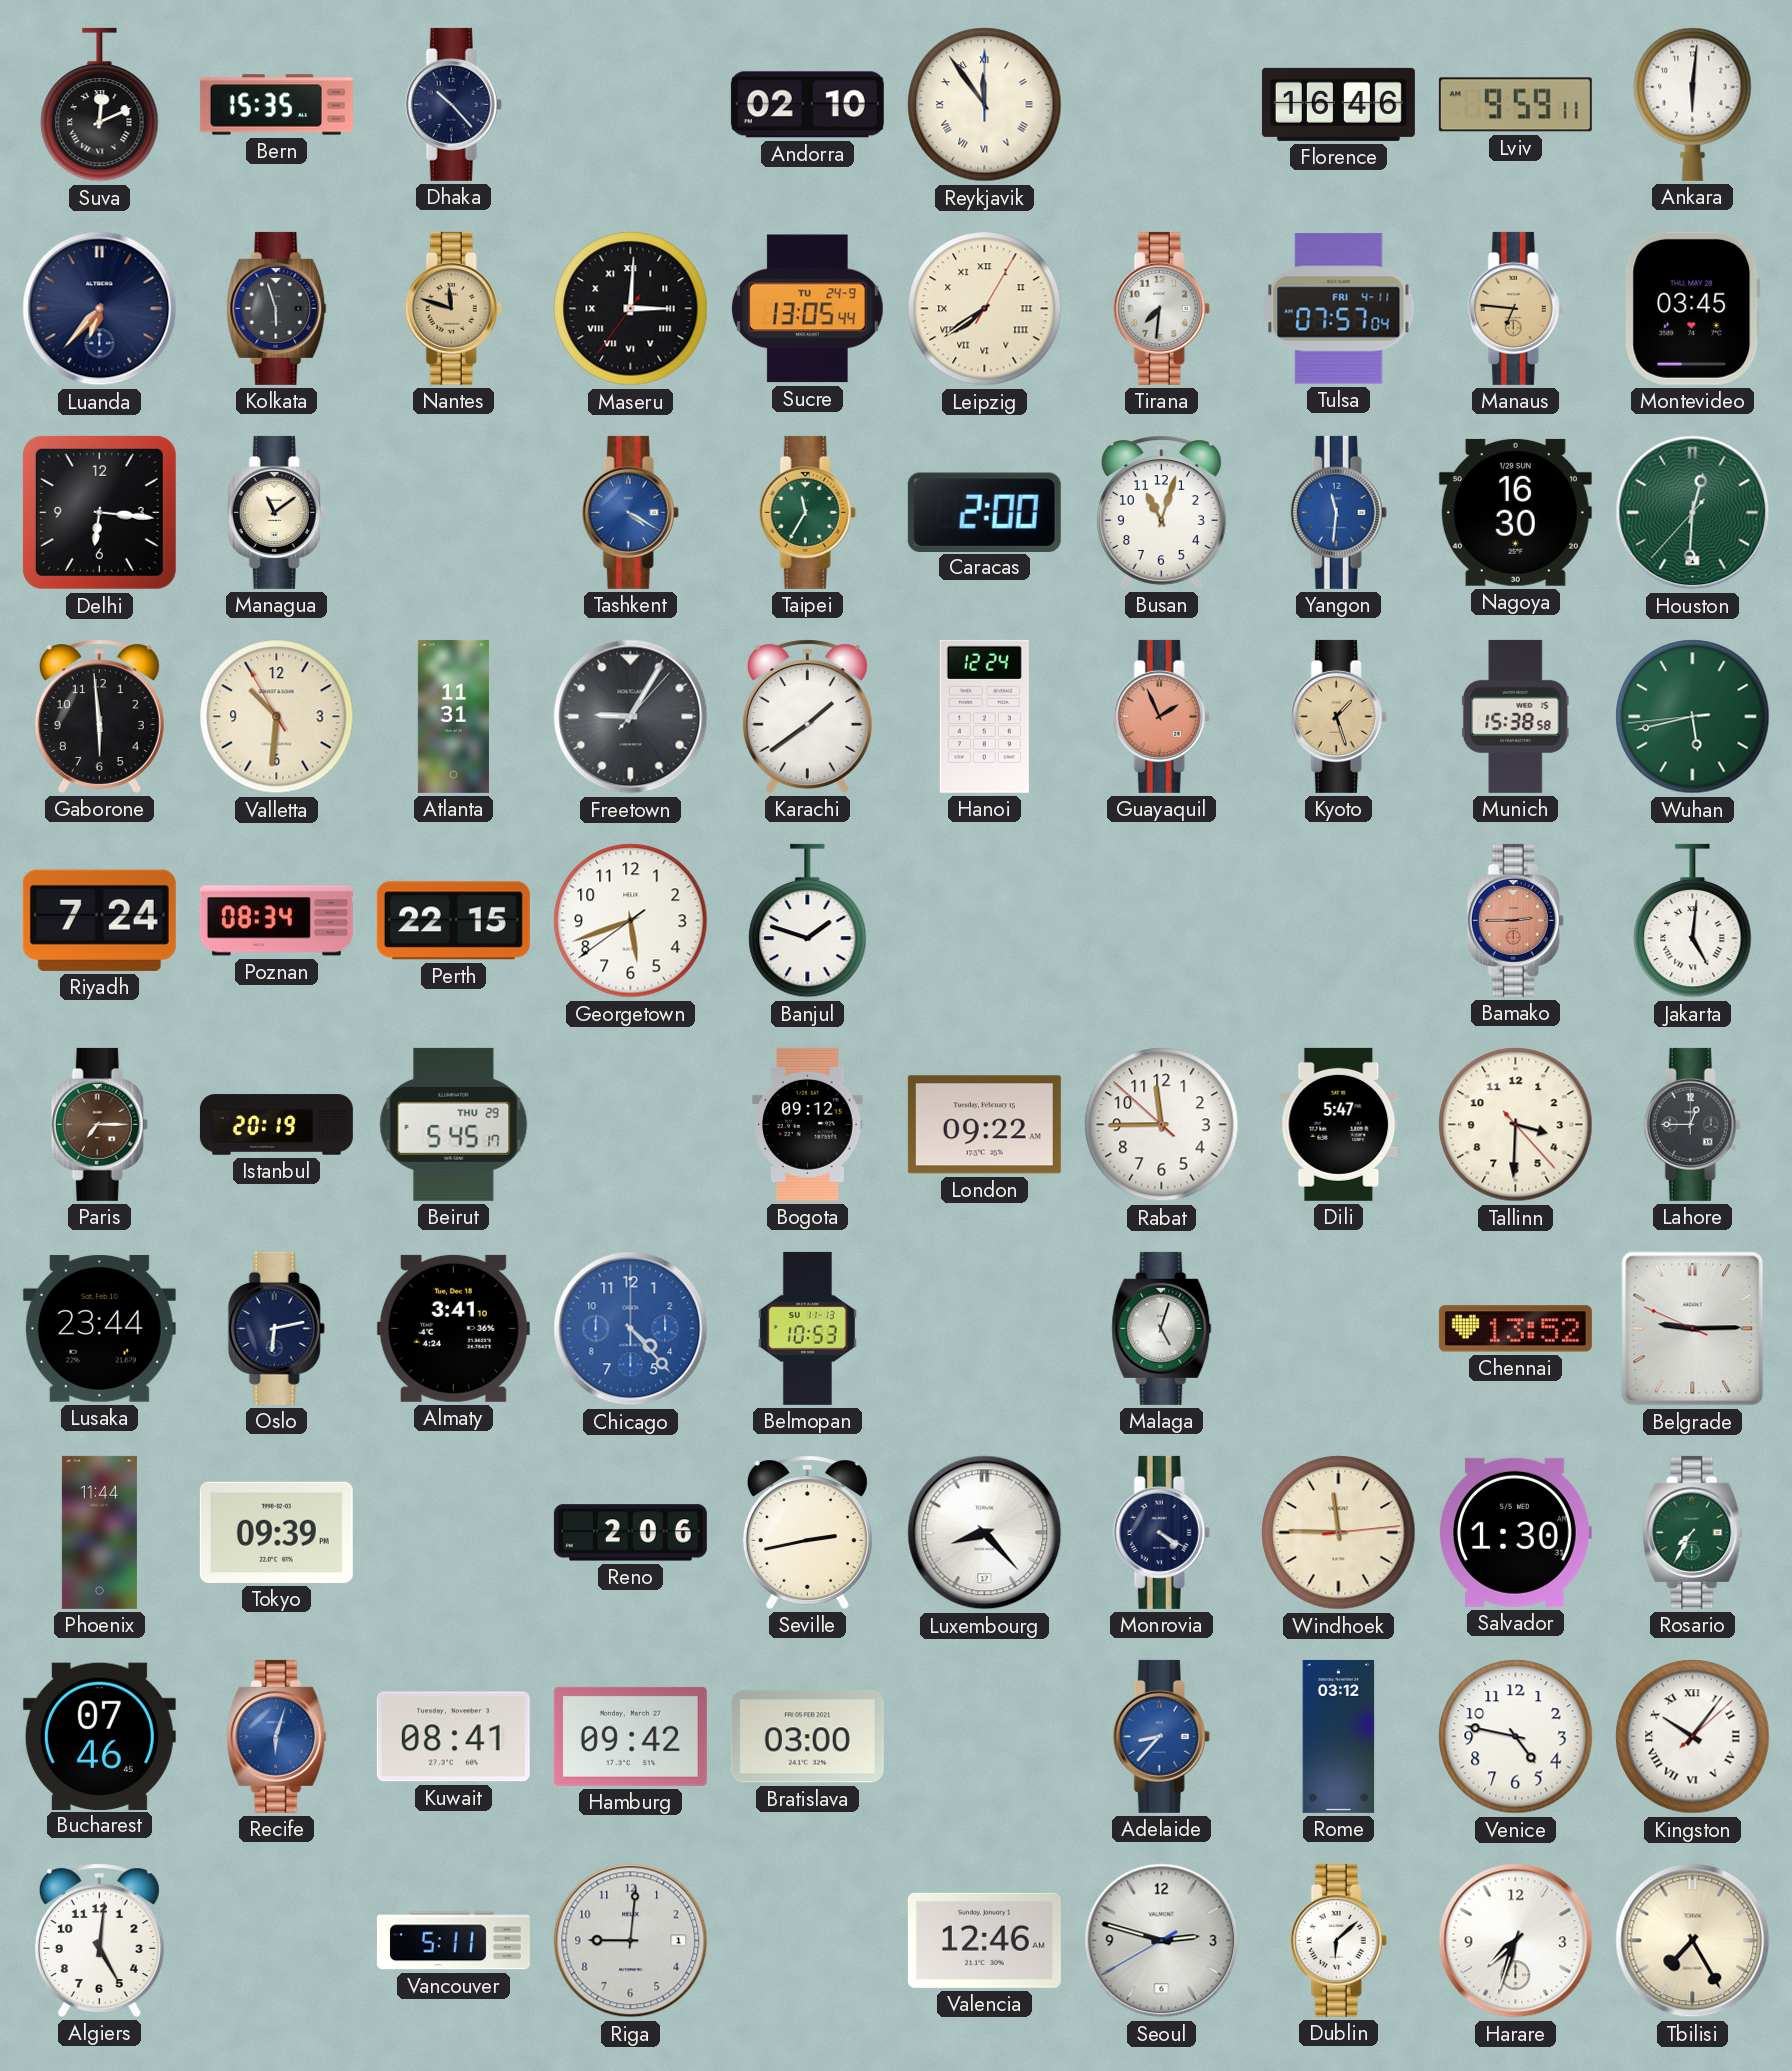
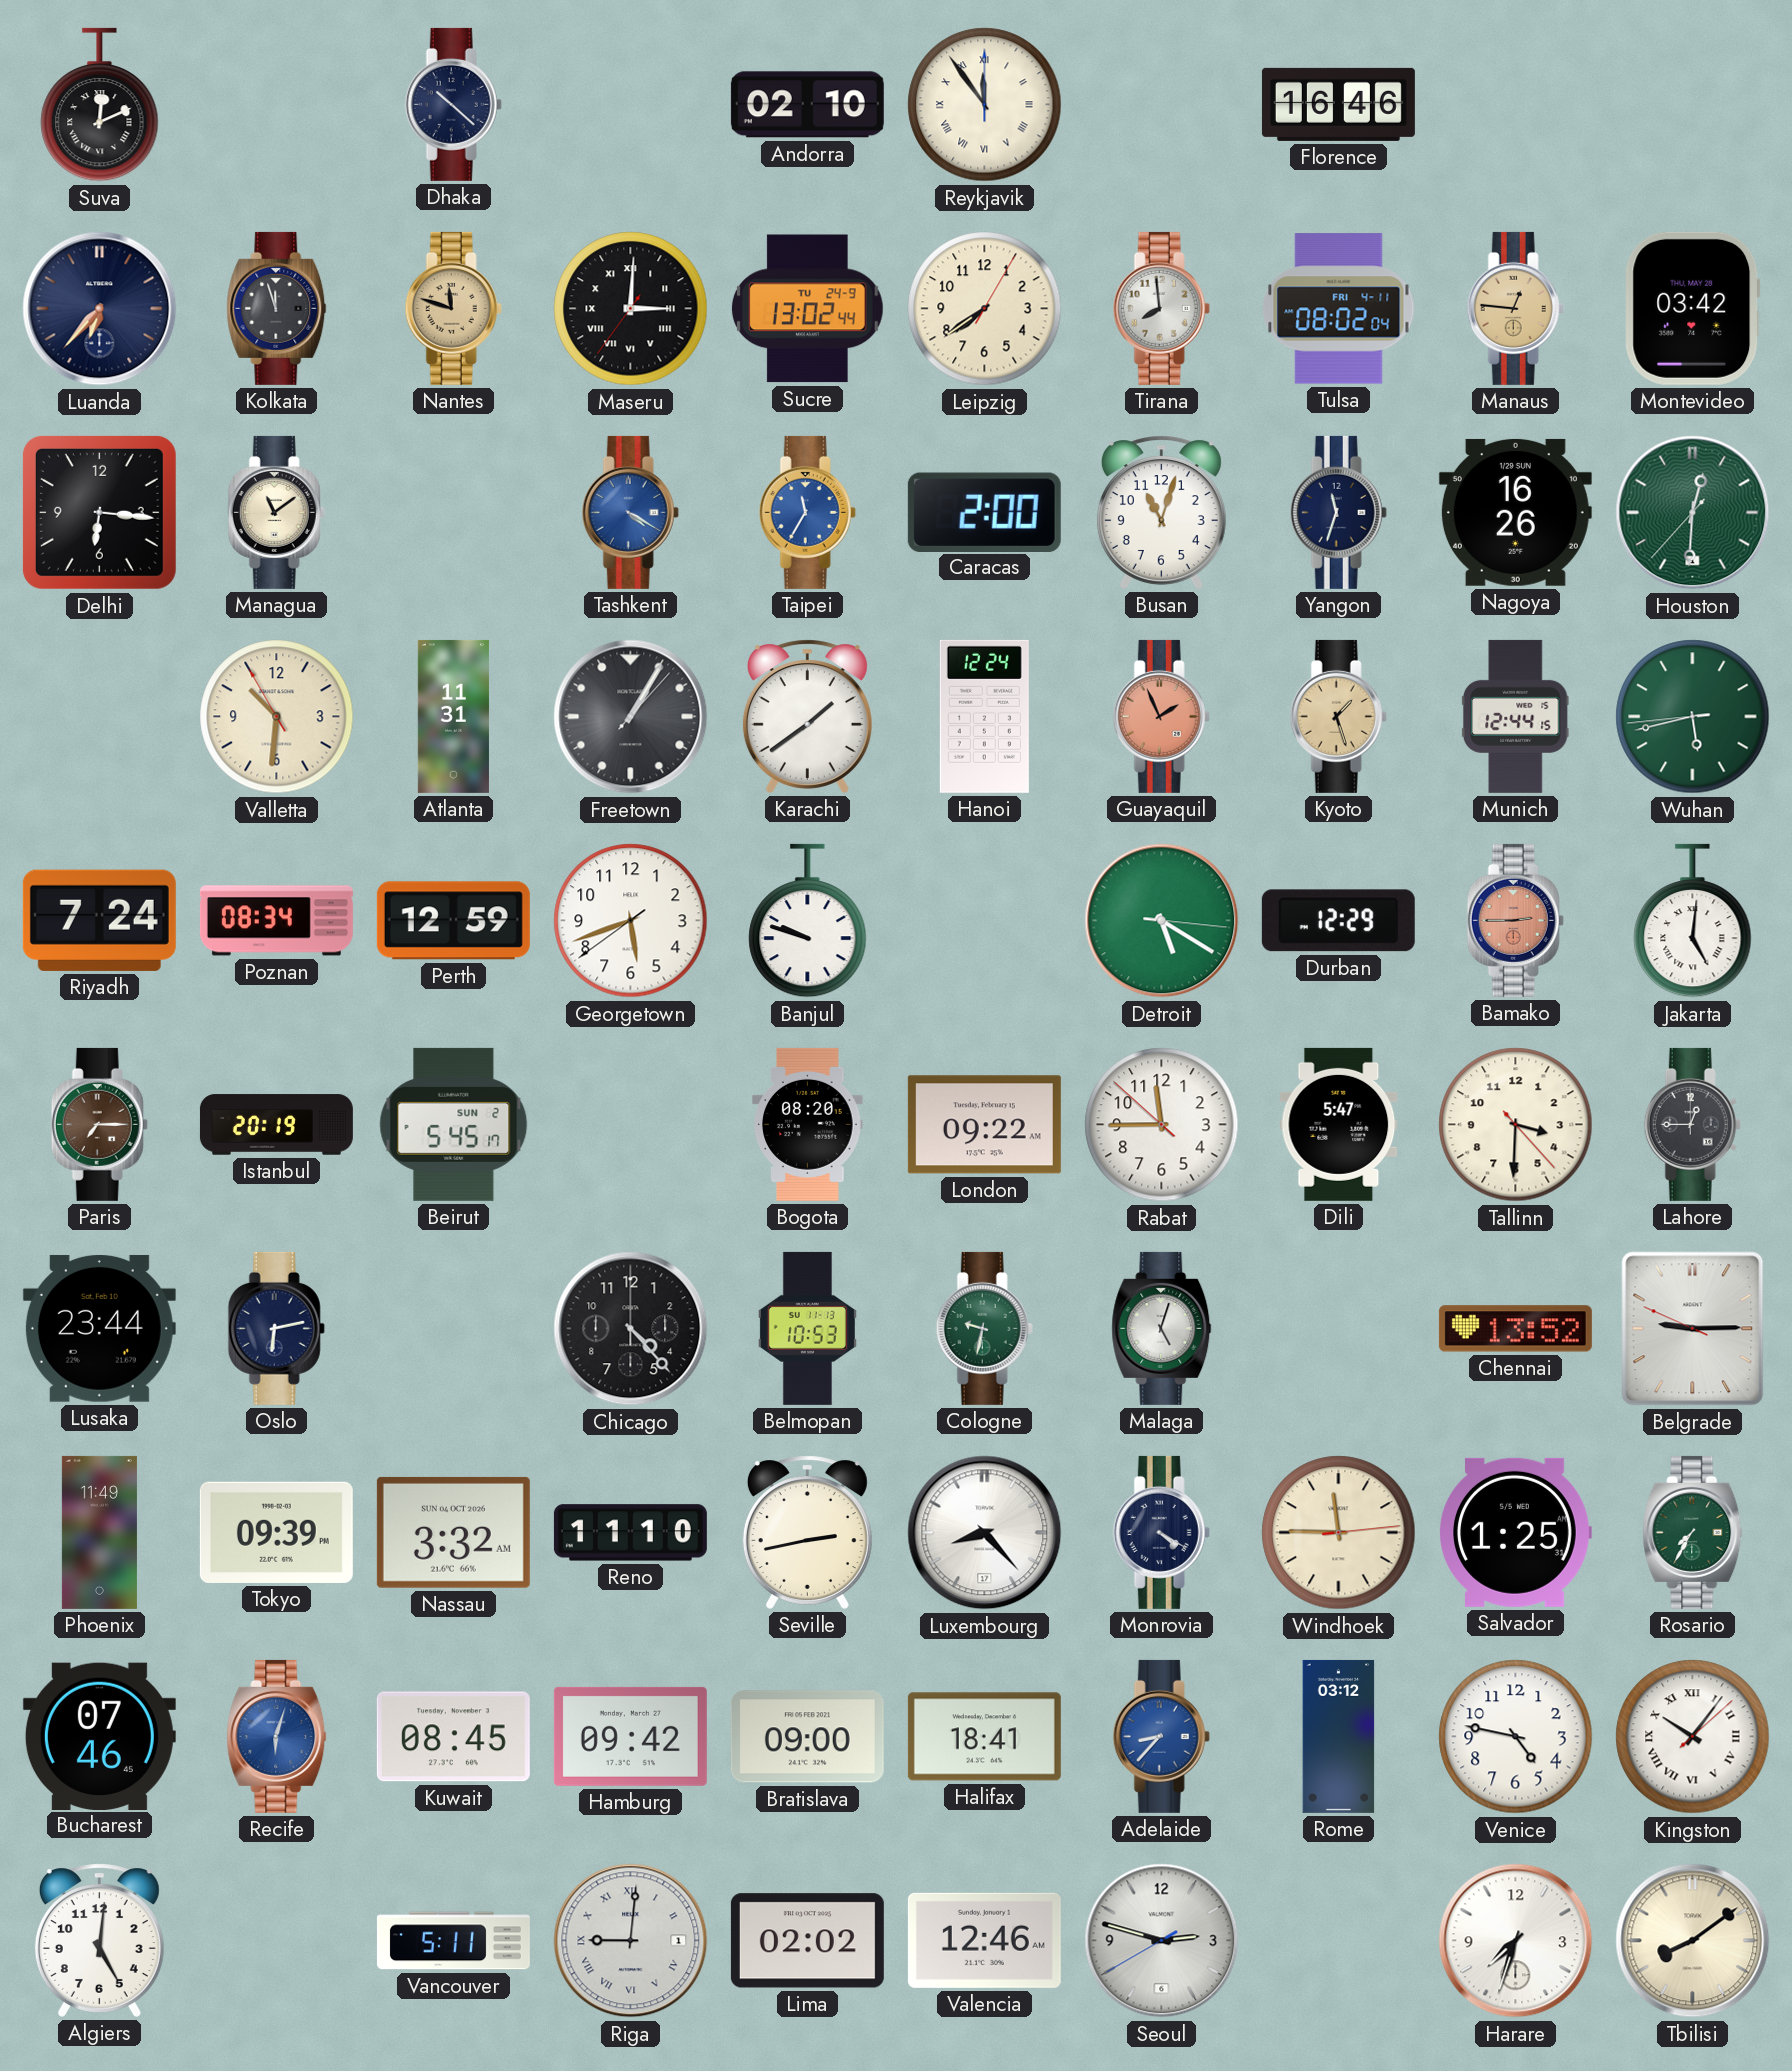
Bern: 15:35 -> none
Dhaka: 10:23 -> 10:22
Lviv: 9:59 -> none
Ankara: 6:01 -> none
Kolkata: 5:57 -> 11:57
Sucre: 13:05 -> 13:02
Leipzig numerals: Roman -> Arabic
Tirana: 7:31 -> 7:59
Tulsa: 07:57 -> 08:02
Manaus: 6:46 -> 12:46
Montevideo: 03:45 -> 03:42
Taipei dial: green -> blue
Yangon: 11:31 -> 11:33
Yangon dial: blue -> navy
Nagoya: 16:30 -> 16:26
Gaborone: 5:59 -> none
Freetown: 9:05 -> 1:05
Munich: 15:38 -> 12:44
Perth: 22:15 -> 12:59
Banjul: 1:48 -> 9:48
Detroit: none -> 5:20
Durban: none -> 12:29
Beirut date: THU 29 -> SUN 2
Bogota: 09:12 -> 08:20
Almaty: 3:41 -> none
Chicago dial: blue -> black
Cologne: none -> 9:32
Phoenix: 11:44 -> 11:49
Nassau: none -> 3:32
Reno: 2:06 -> 11:10
Salvador: 1:30 -> 1:25
Kuwait: 08:41 -> 08:45
Bratislava: 03:00 -> 09:00
Halifax: none -> 18:41
Riga numerals: Arabic -> Roman
Lima: none -> 02:02
Dublin: 6:08 -> none
Tbilisi: 7:25 -> 8:09
